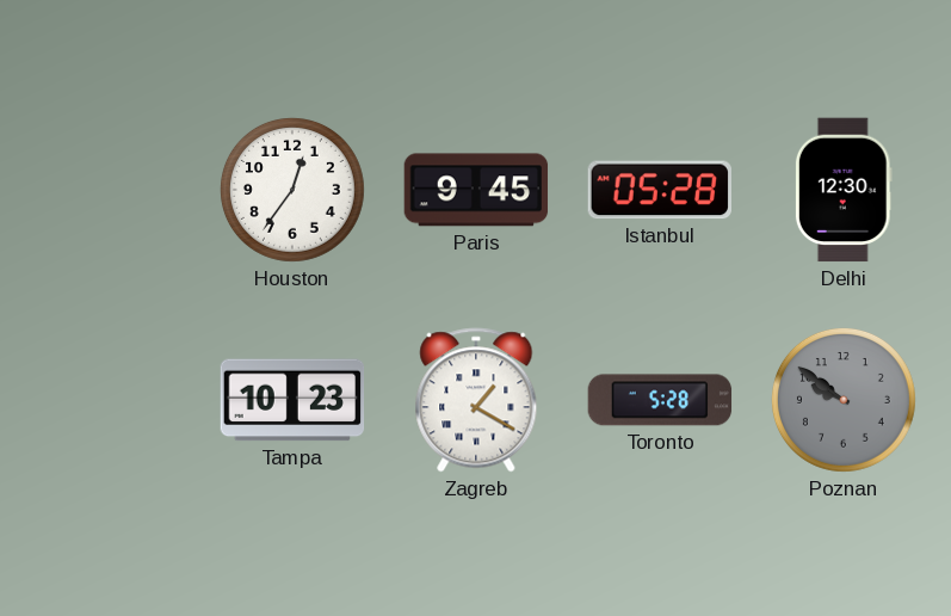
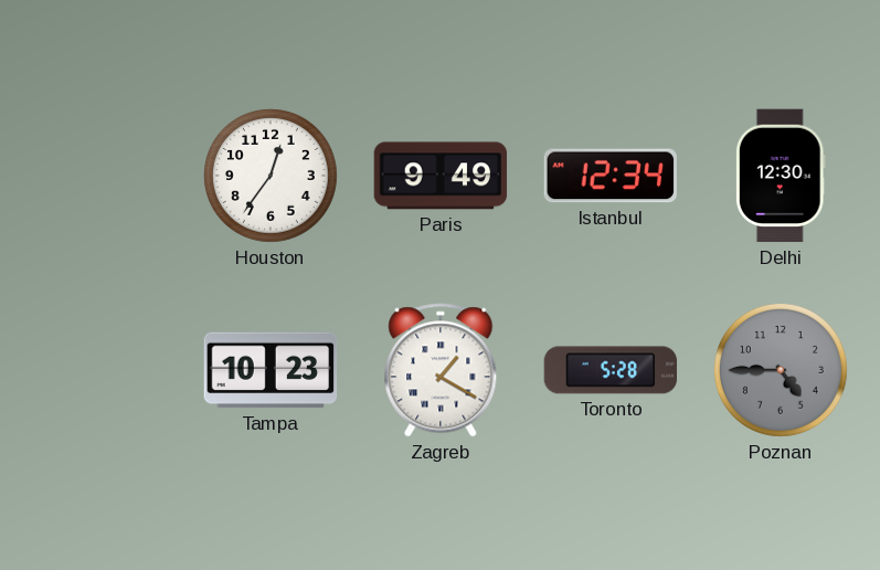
Paris: 9:45 -> 9:49
Istanbul: 05:28 -> 12:34
Poznan: 9:51 -> 4:45
